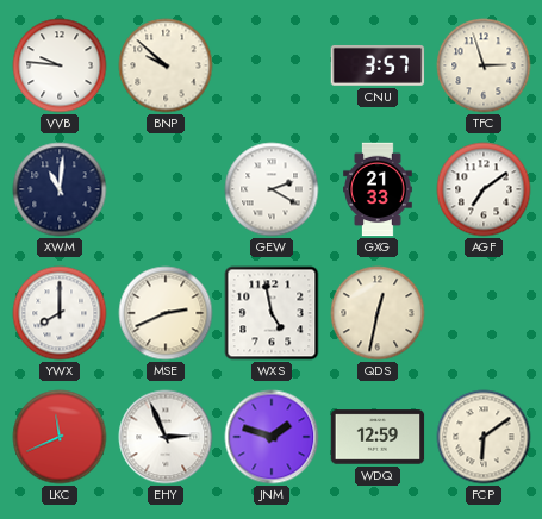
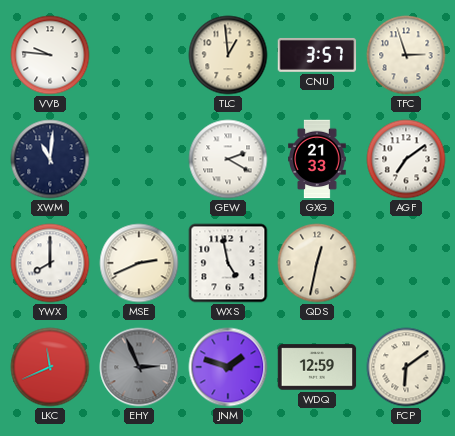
BNP: 9:52 -> none
TLC: none -> 12:59
EHY dial: white -> grey
